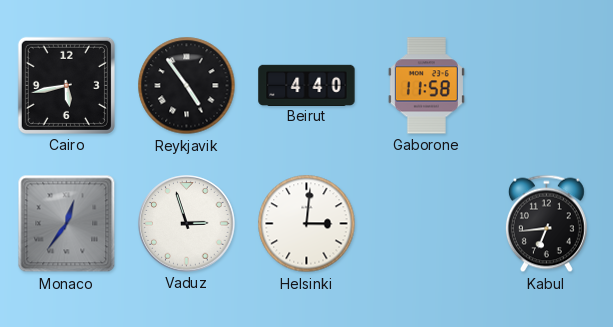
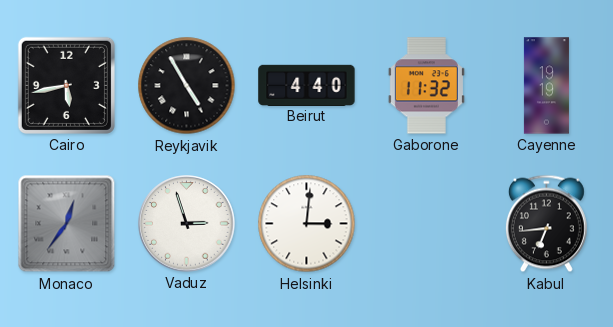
Reykjavik: 4:54 -> 4:55
Gaborone: 11:58 -> 11:32
Cayenne: none -> 19:19
